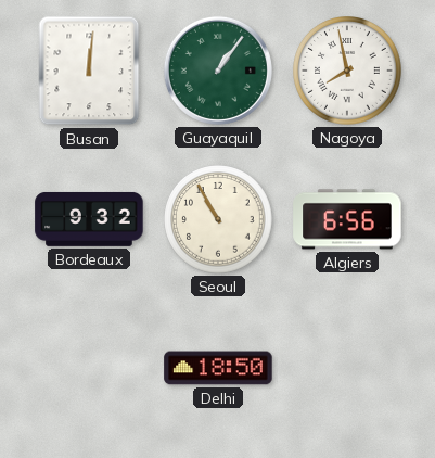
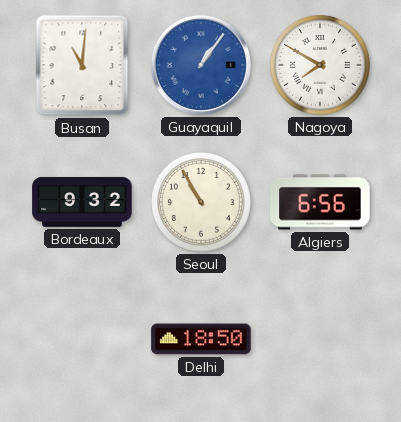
Busan: 12:01 -> 11:01
Guayaquil dial: green -> blue
Nagoya: 7:58 -> 7:50
